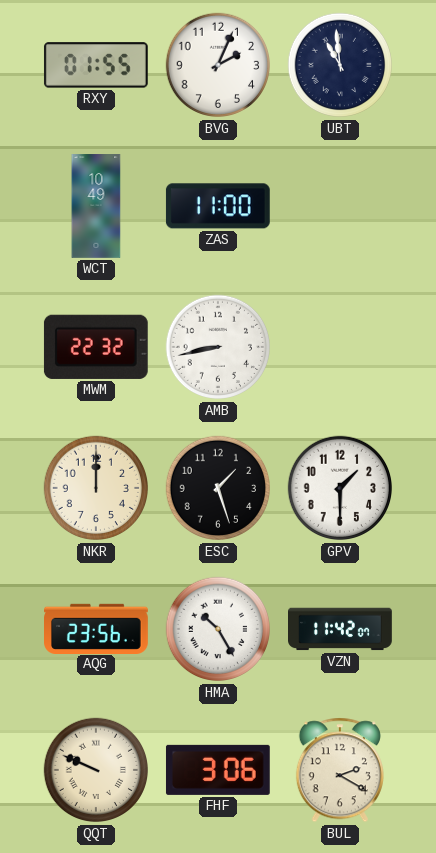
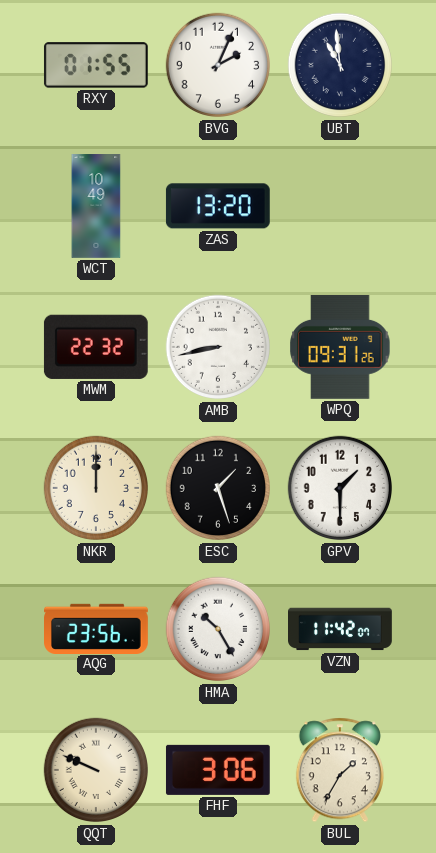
ZAS: 11:00 -> 13:20
WPQ: none -> 09:31
BUL: 2:20 -> 1:35
